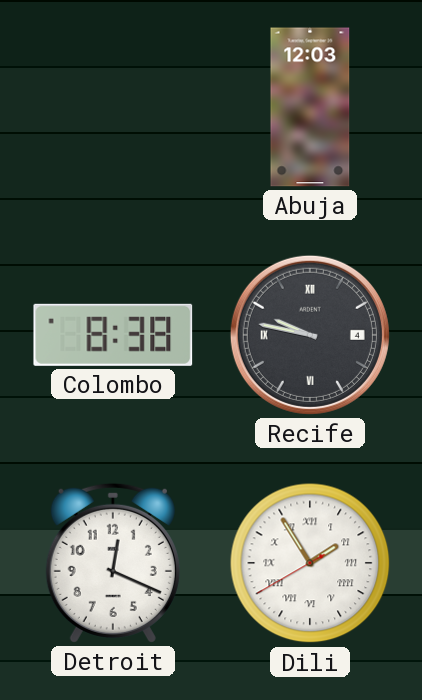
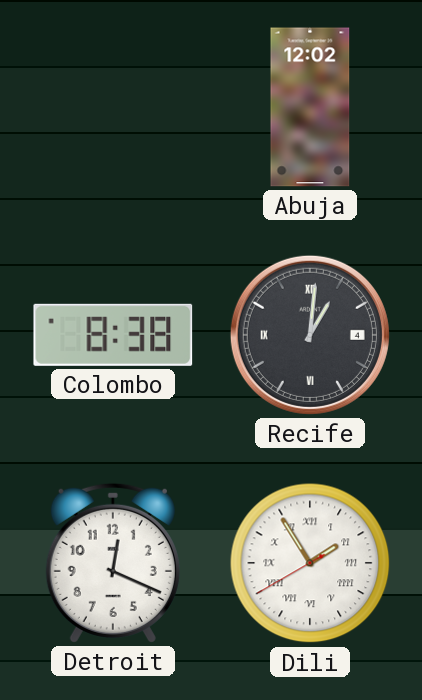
Abuja: 12:03 -> 12:02
Recife: 9:47 -> 1:01
